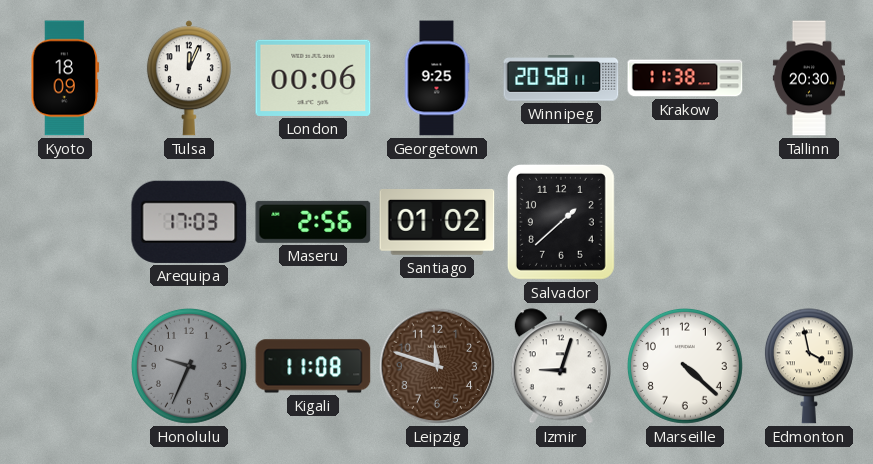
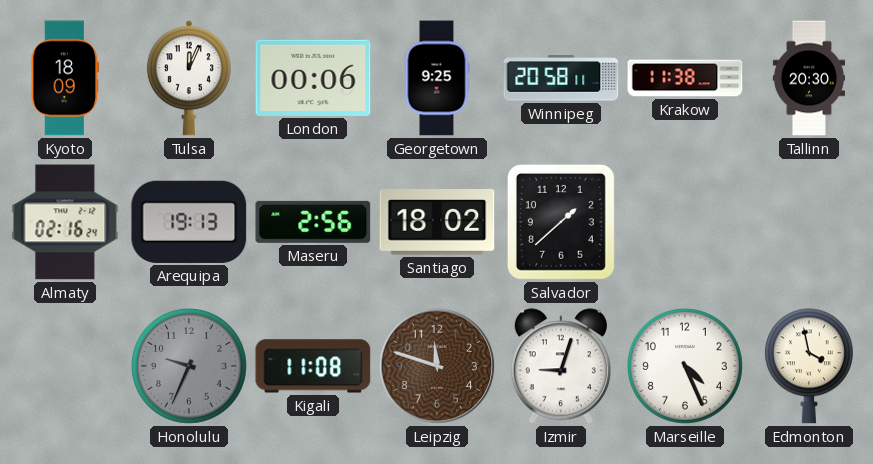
Almaty: none -> 02:16
Arequipa: 17:03 -> 19:13
Santiago: 01:02 -> 18:02
Marseille: 4:22 -> 4:26
